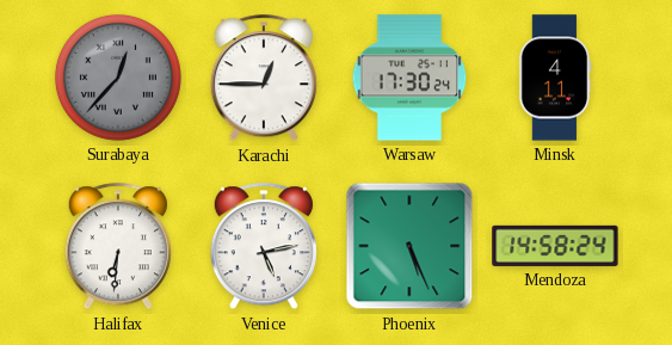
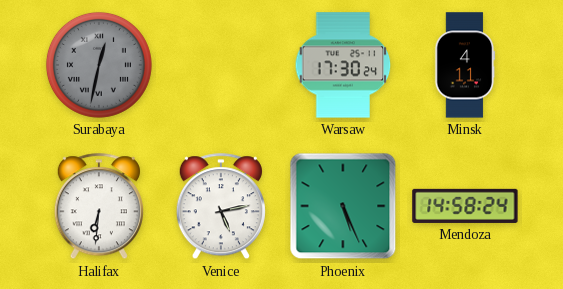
Surabaya: 12:37 -> 12:32
Karachi: 12:45 -> none
